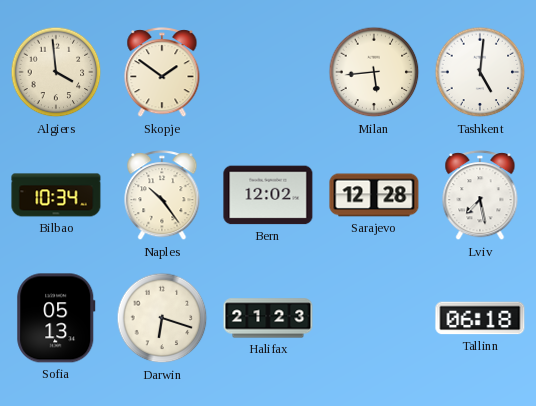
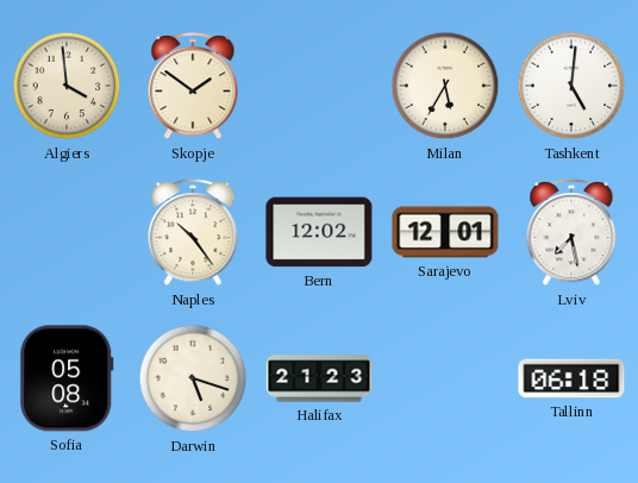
Milan: 5:44 -> 5:35
Bilbao: 10:34 -> none
Sarajevo: 12:28 -> 12:01
Sofia: 05:13 -> 05:08
Darwin: 6:18 -> 5:18
